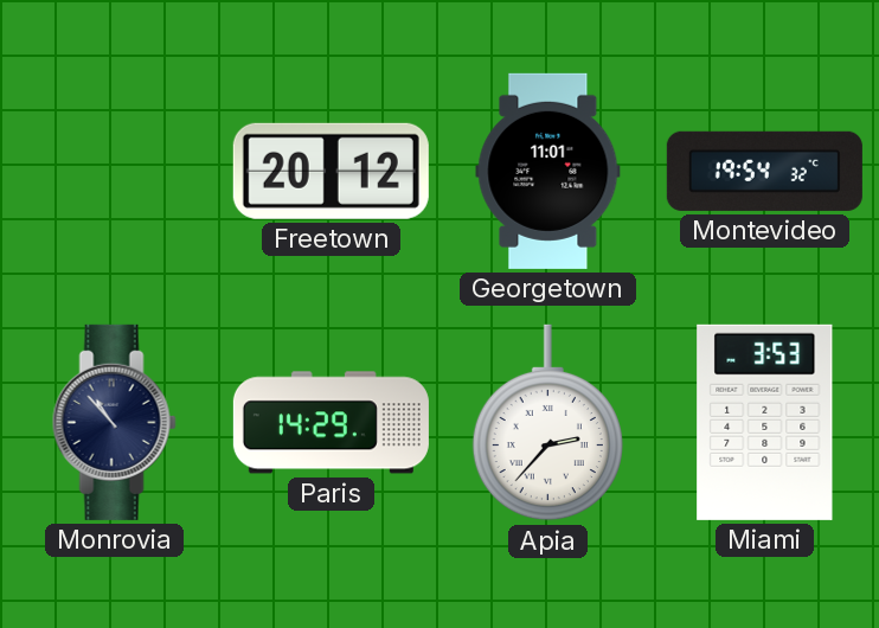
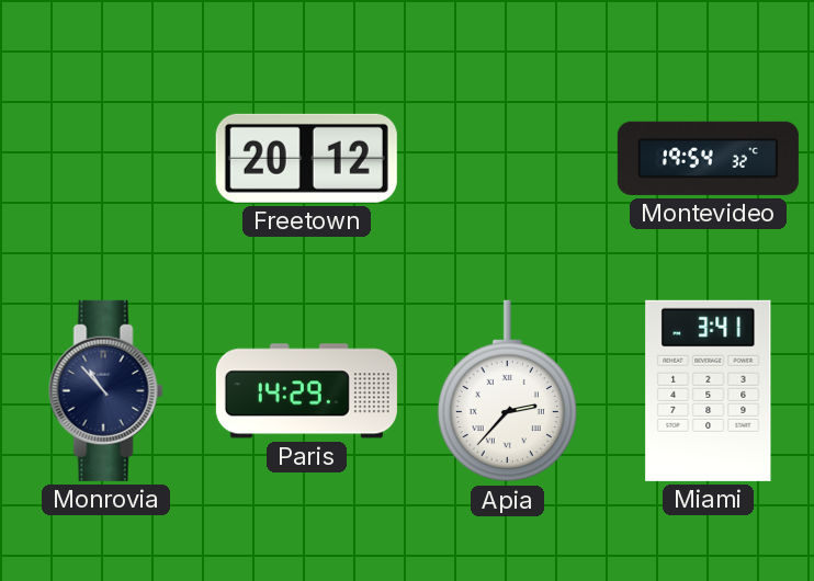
Georgetown: 11:01 -> none
Miami: 3:53 -> 3:41
